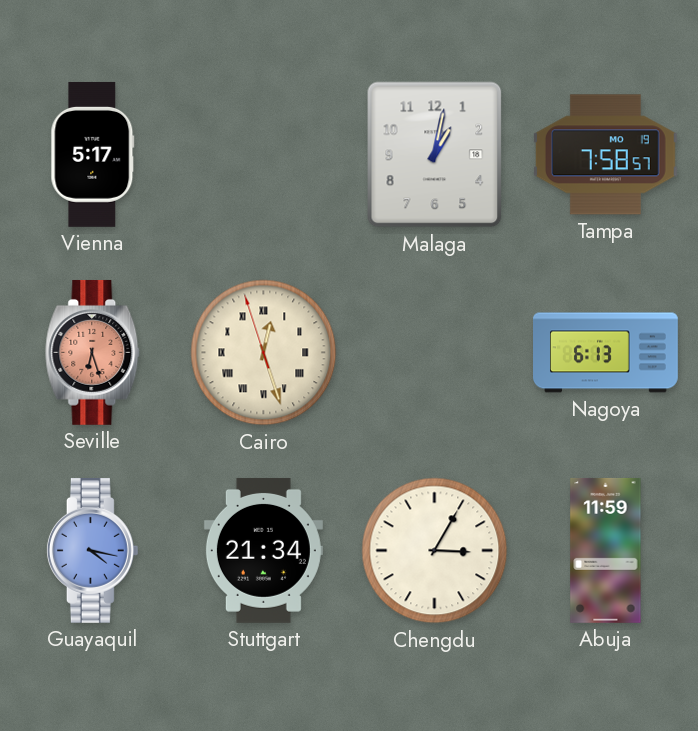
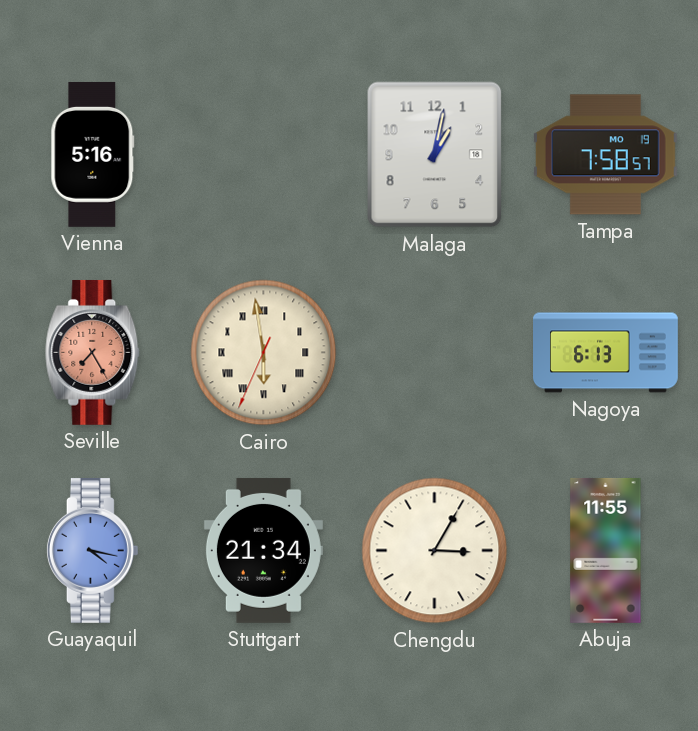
Vienna: 5:17 -> 5:16
Seville: 6:27 -> 7:25
Cairo: 12:26 -> 5:58
Abuja: 11:59 -> 11:55
